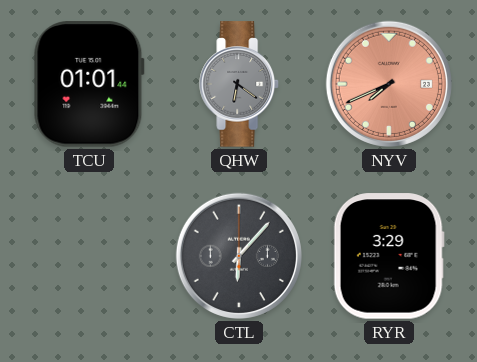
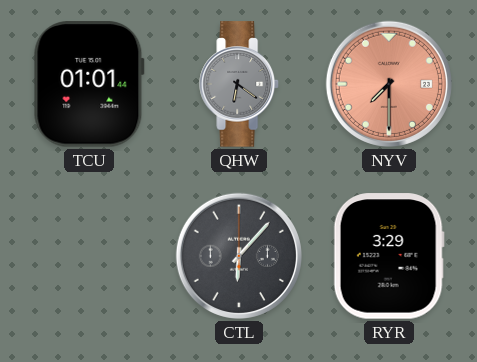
NYV: 7:41 -> 7:30
